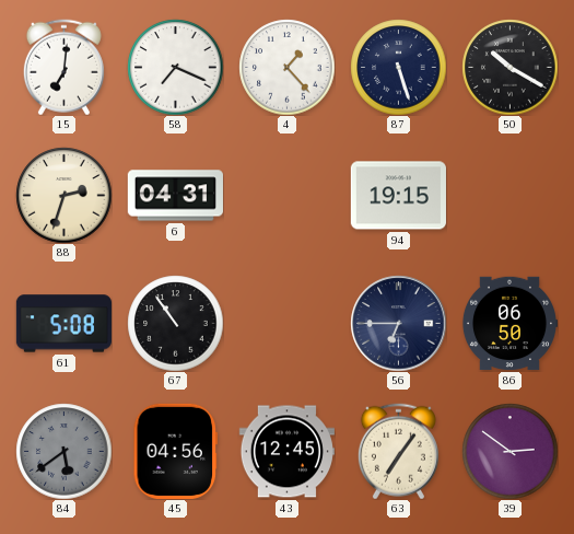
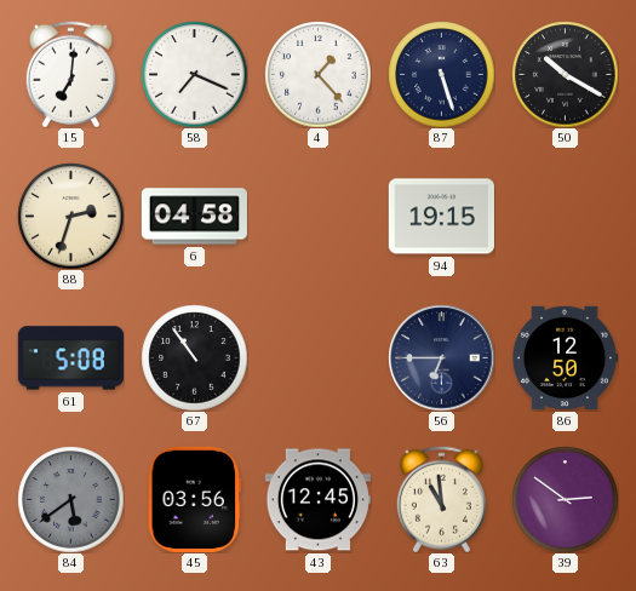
6: 04:31 -> 04:58
86: 06:50 -> 12:50
45: 04:56 -> 03:56
63: 7:06 -> 10:59
